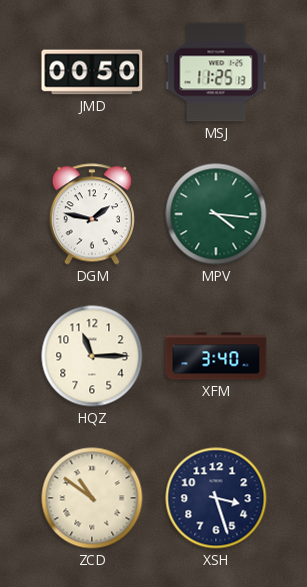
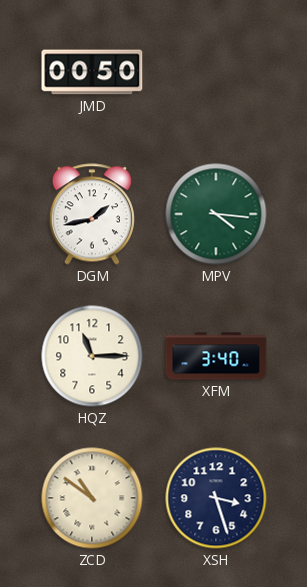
MSJ: 11:25 -> none
DGM: 1:47 -> 1:43
